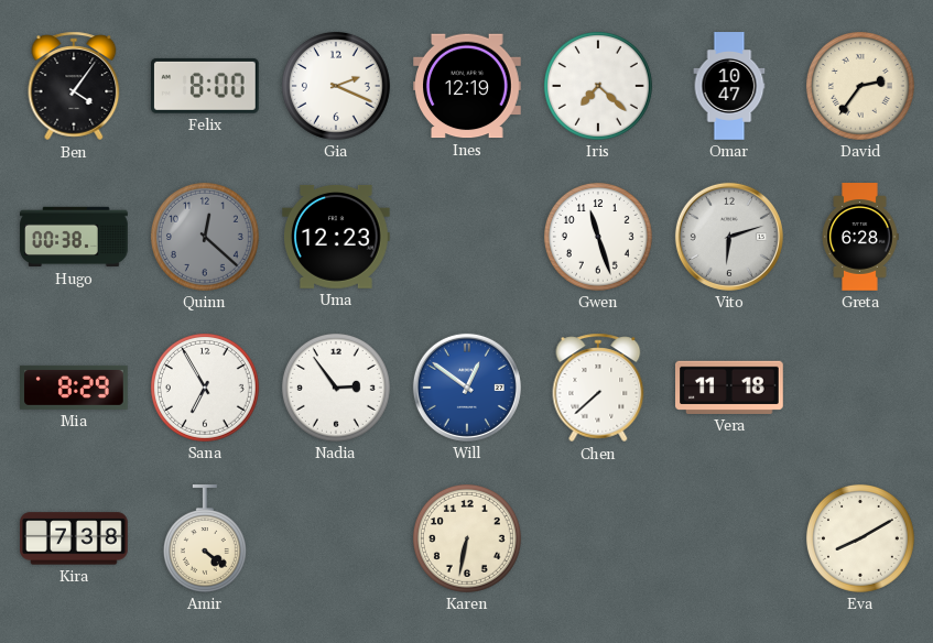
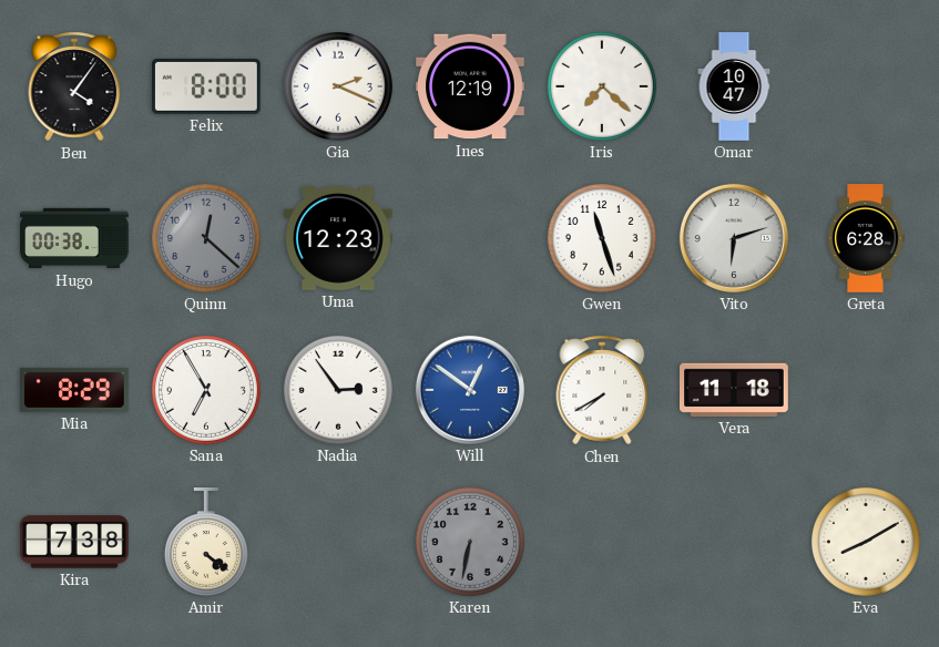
David: 2:36 -> none
Chen: 7:38 -> 7:40
Karen dial: cream -> grey
